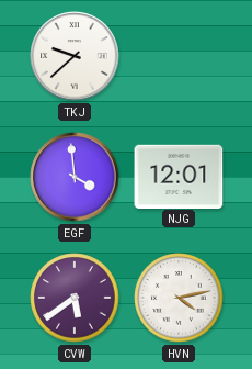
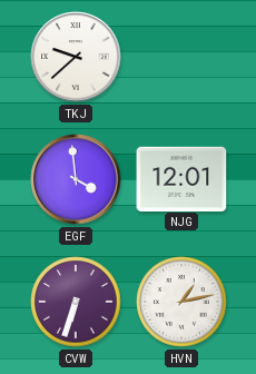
CVW: 5:39 -> 6:33
HVN: 4:13 -> 1:13
